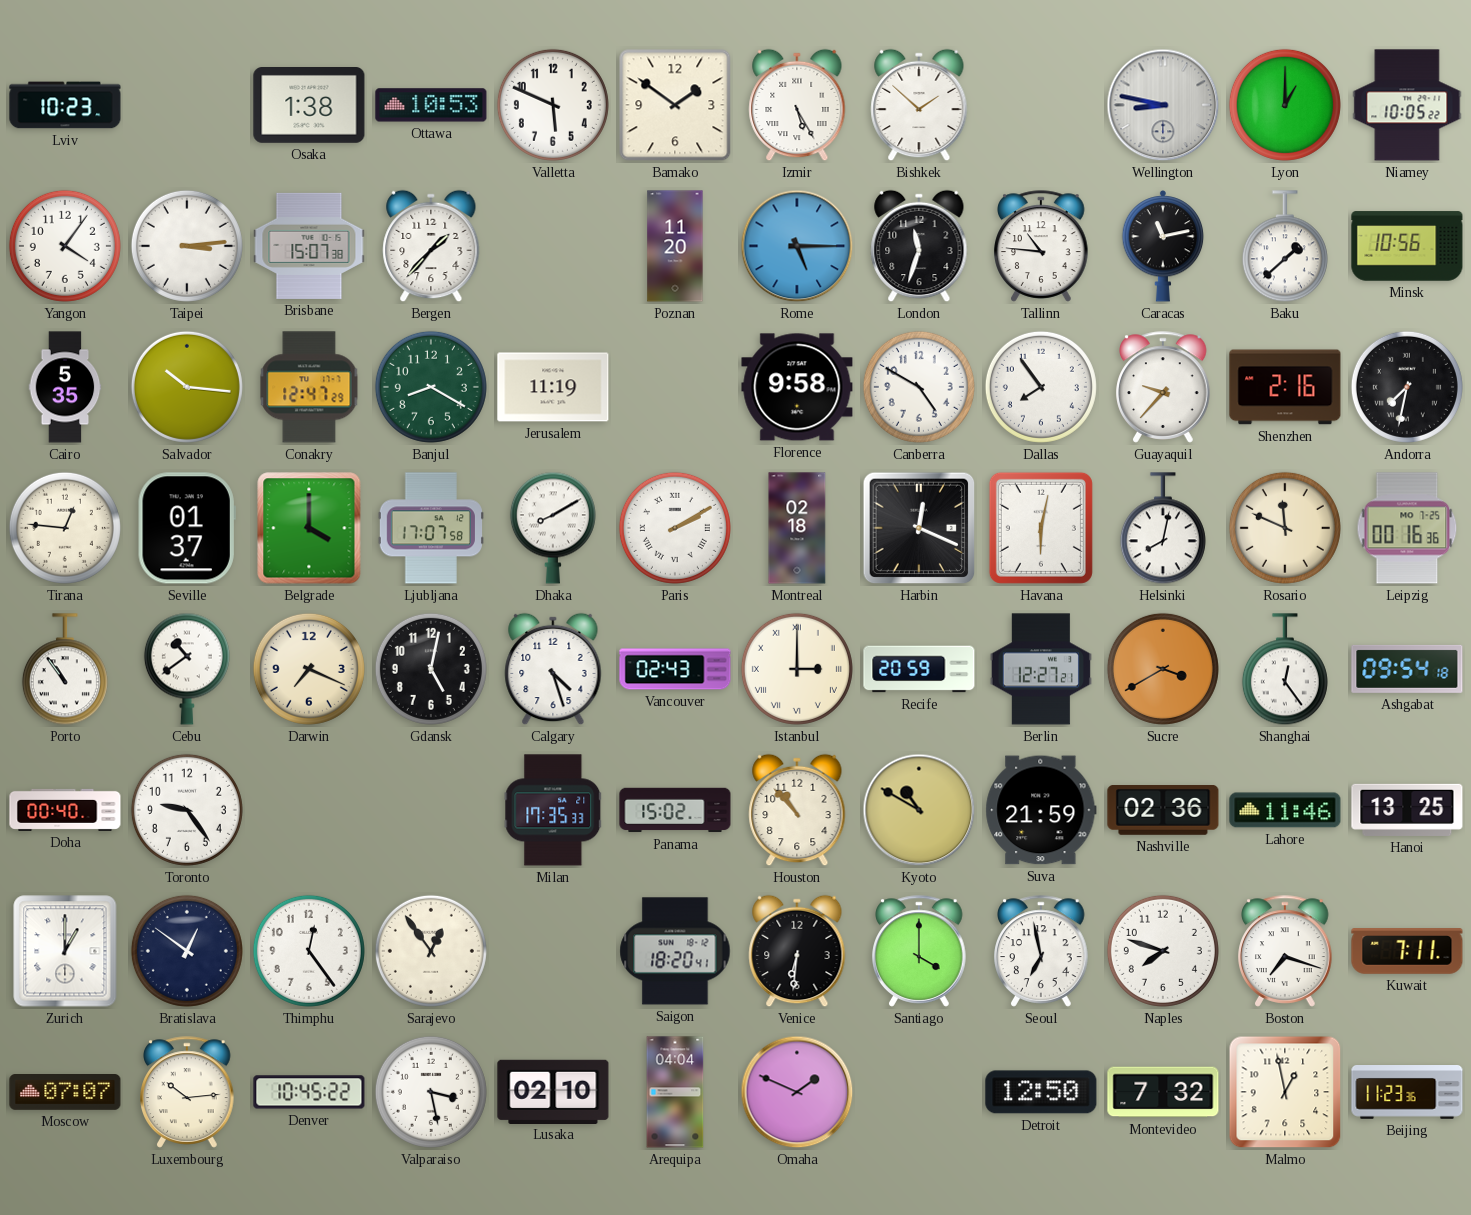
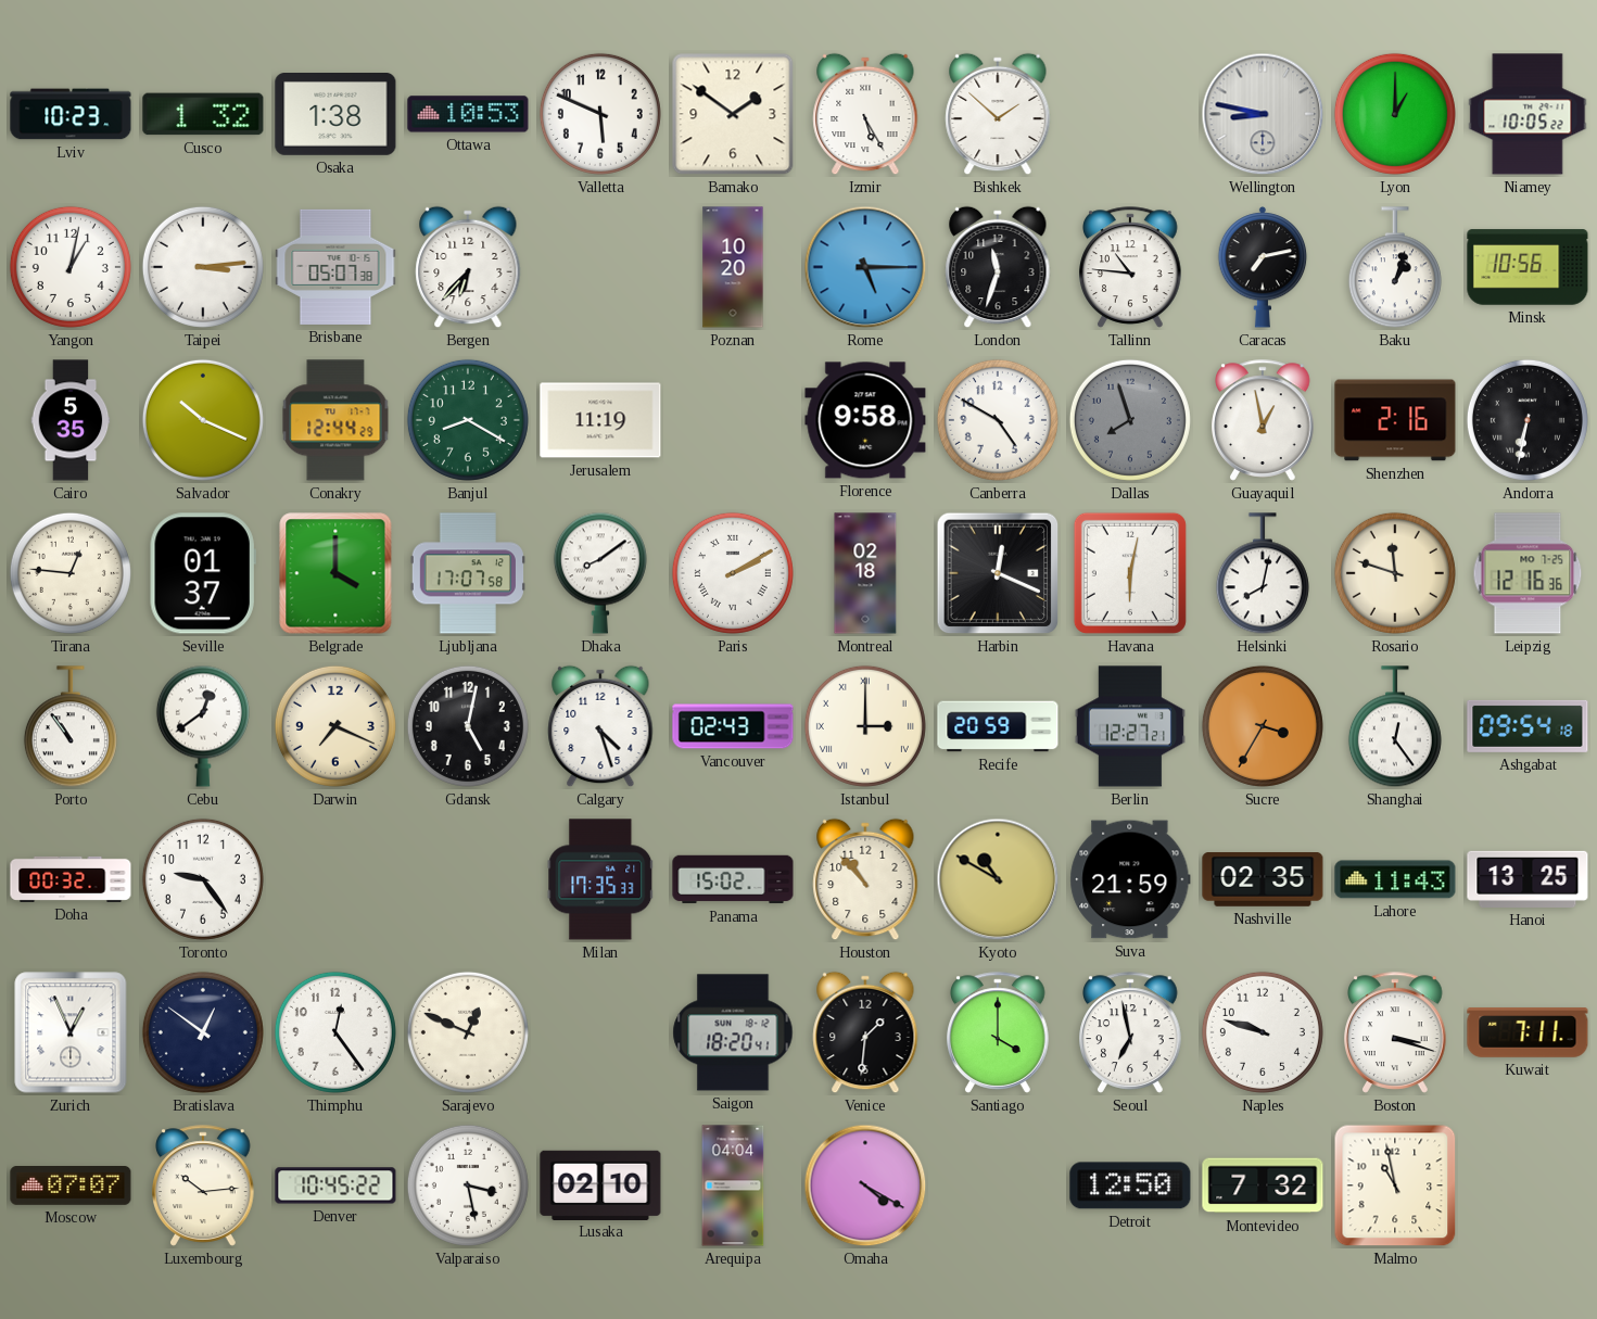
Cusco: none -> 1:32
Yangon: 4:06 -> 1:02
Brisbane: 15:07 -> 05:07
Bergen: 1:37 -> 6:37
Poznan: 11:20 -> 10:20
Caracas: 11:13 -> 7:13
Baku: 1:38 -> 1:03
Salvador: 10:16 -> 10:19
Conakry: 12:47 -> 12:44
Dallas: 7:54 -> 7:57
Dallas dial: white -> grey
Guayaquil: 9:37 -> 12:58
Andorra: 7:32 -> 6:32
Dhaka: 8:10 -> 8:09
Rosario: 11:49 -> 11:48
Leipzig: 00:16 -> 12:16
Cebu: 10:39 -> 12:39
Sucre: 3:40 -> 3:35
Doha: 00:40 -> 00:32
Nashville: 02:36 -> 02:35
Lahore: 11:46 -> 11:43
Zurich: 1:00 -> 12:56
Sarajevo: 12:54 -> 12:49
Venice: 6:31 -> 1:31
Naples: 7:48 -> 9:48
Boston: 7:18 -> 3:18
Omaha: 1:49 -> 4:20
Malmo: 12:58 -> 10:58
Beijing: 11:23 -> none
